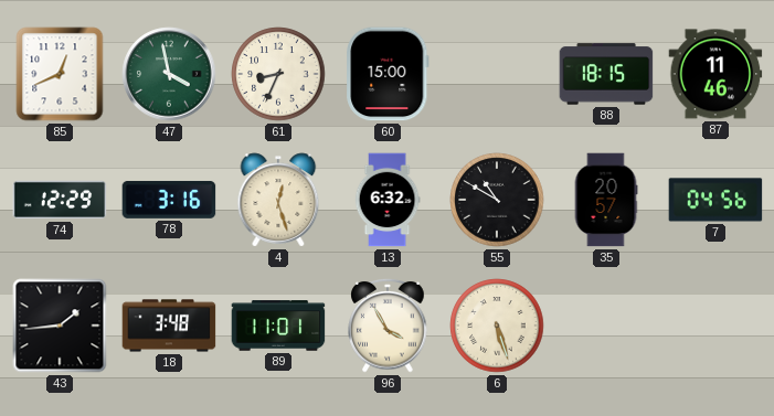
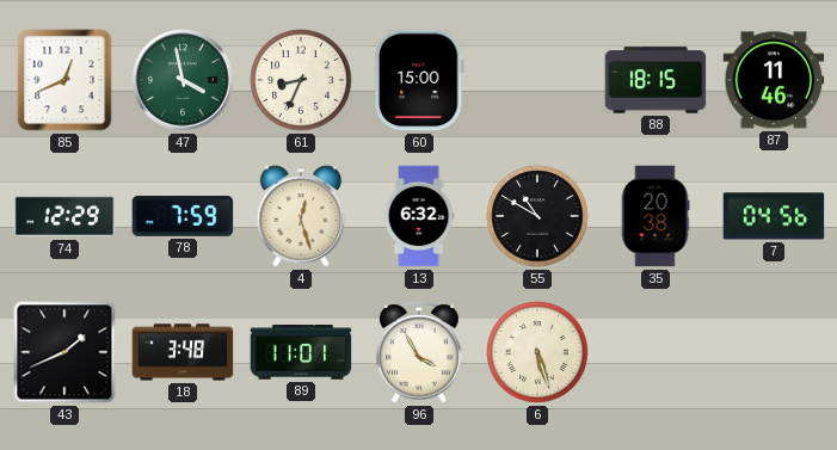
78: 3:16 -> 7:59
35: 20:57 -> 20:38
43: 1:44 -> 1:41
